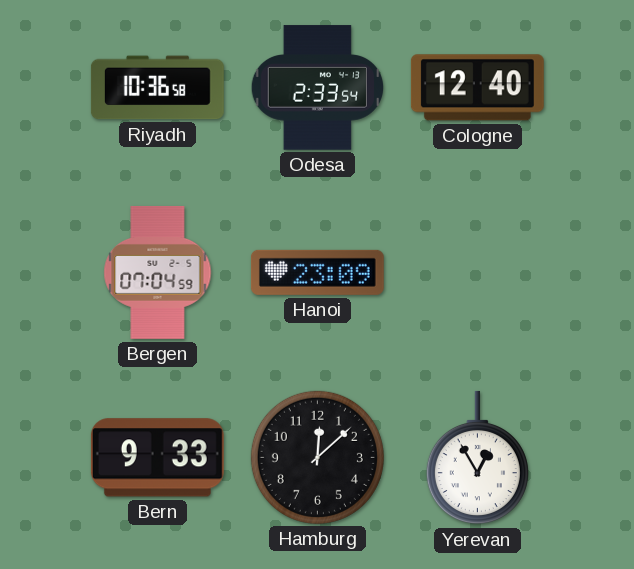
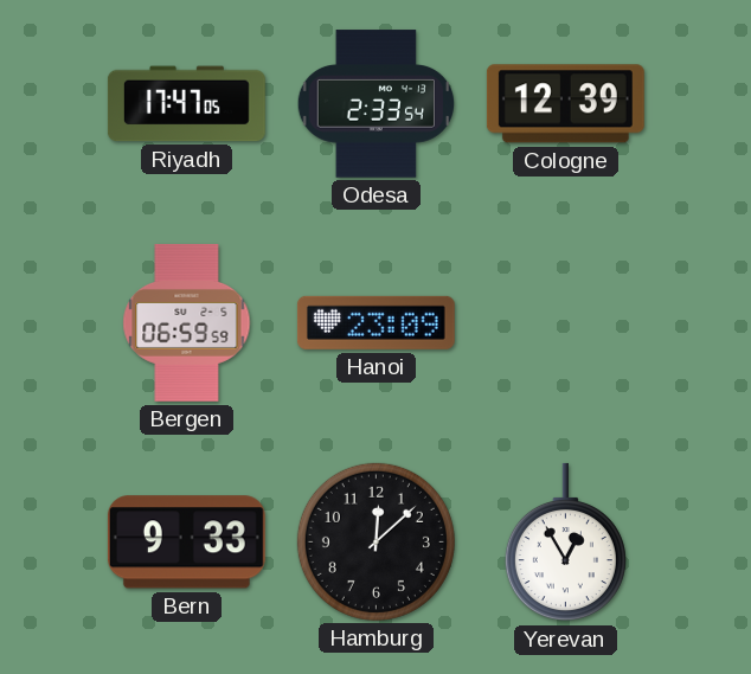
Riyadh: 10:36 -> 17:47
Cologne: 12:40 -> 12:39
Bergen: 07:04 -> 06:59
